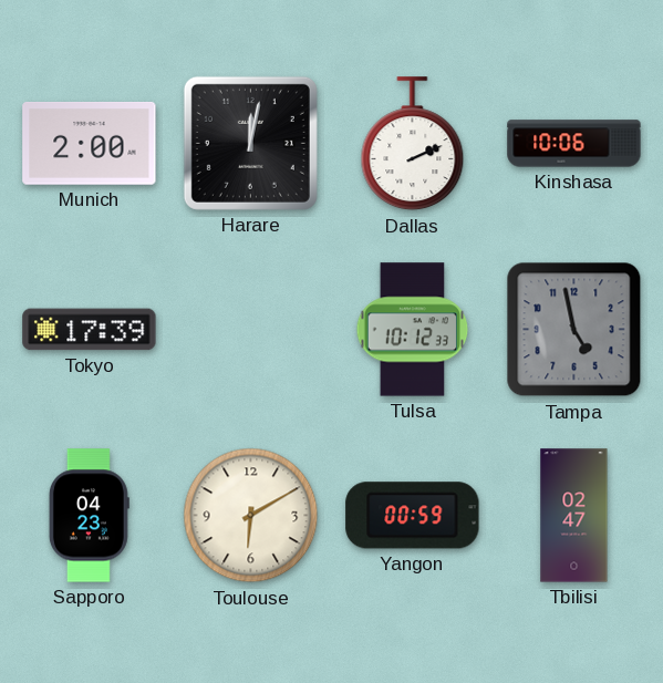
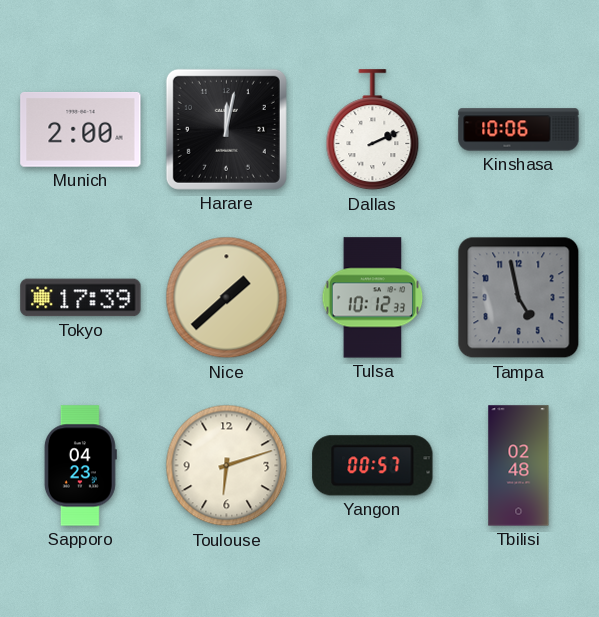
Nice: none -> 1:38
Toulouse: 6:10 -> 6:12
Yangon: 00:59 -> 00:57
Tbilisi: 02:47 -> 02:48
